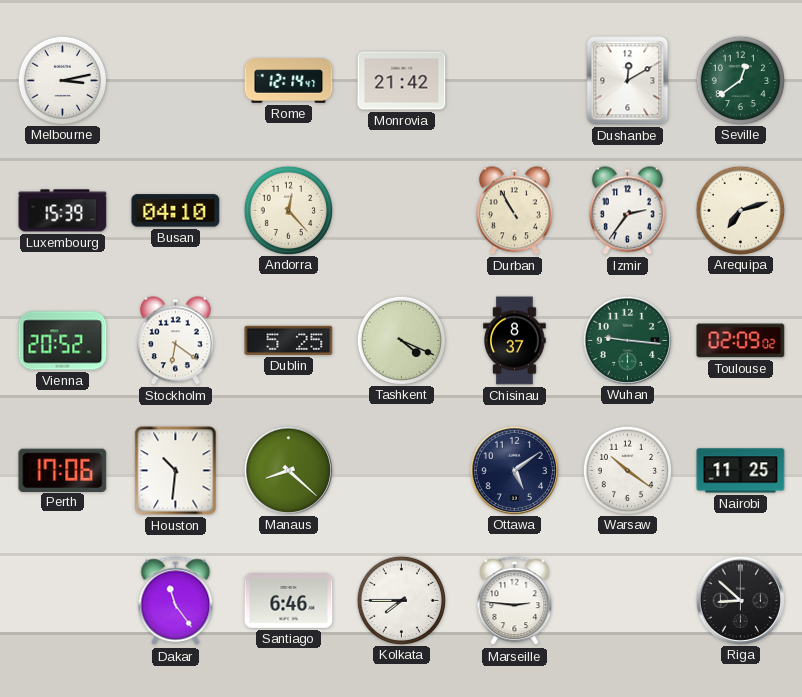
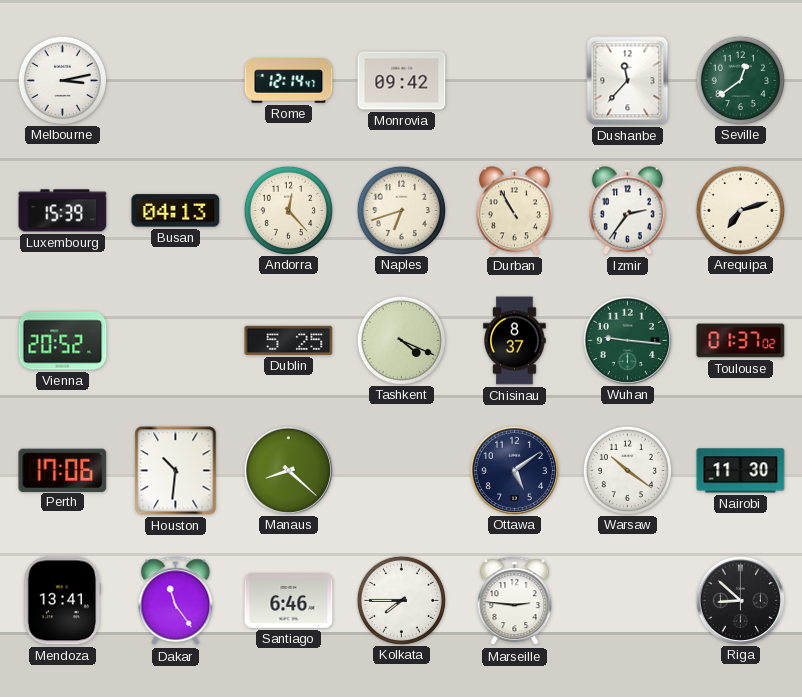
Monrovia: 21:42 -> 09:42
Dushanbe: 12:10 -> 11:37
Busan: 04:10 -> 04:13
Naples: none -> 6:42
Stockholm: 6:21 -> none
Toulouse: 02:09 -> 01:37
Nairobi: 11:25 -> 11:30
Mendoza: none -> 13:41
